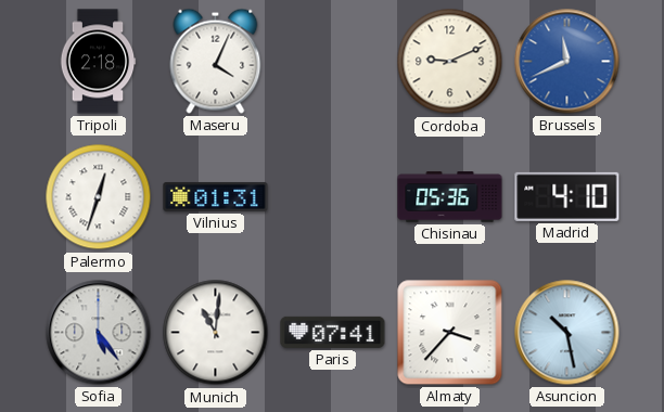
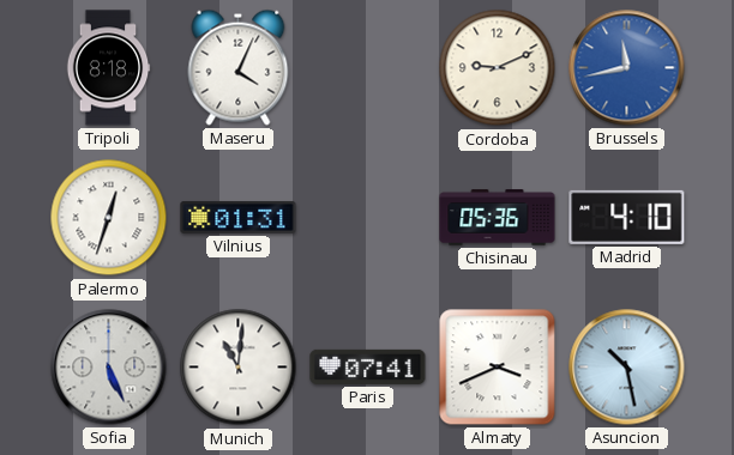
Tripoli: 2:18 -> 8:18
Brussels: 11:41 -> 11:43
Sofia: 5:24 -> 5:26
Almaty: 3:37 -> 3:41
